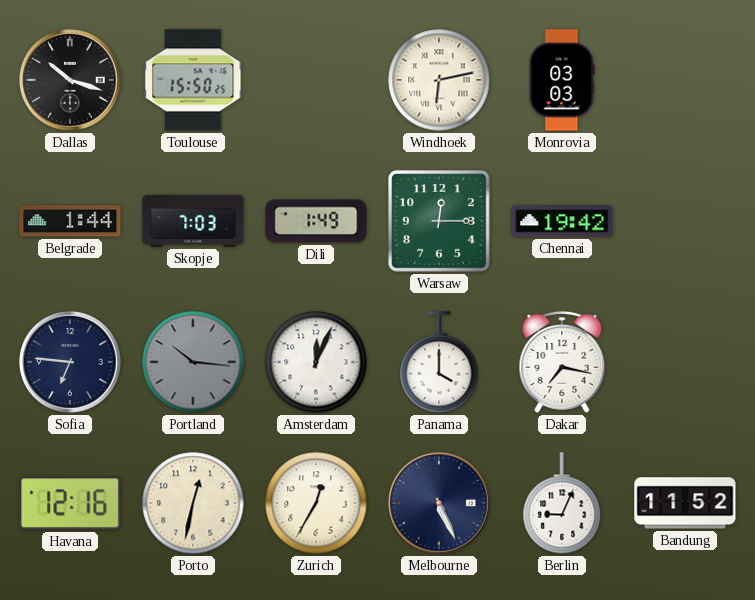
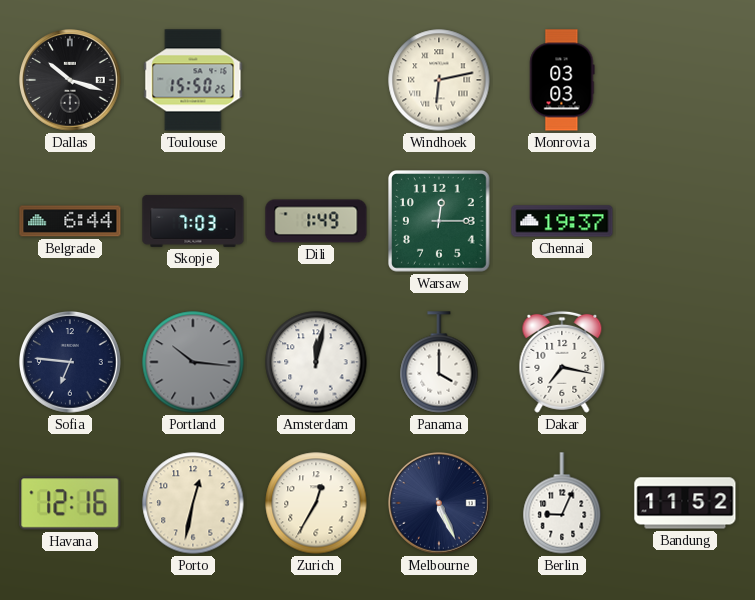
Belgrade: 1:44 -> 6:44
Chennai: 19:42 -> 19:37
Amsterdam: 12:04 -> 12:02
